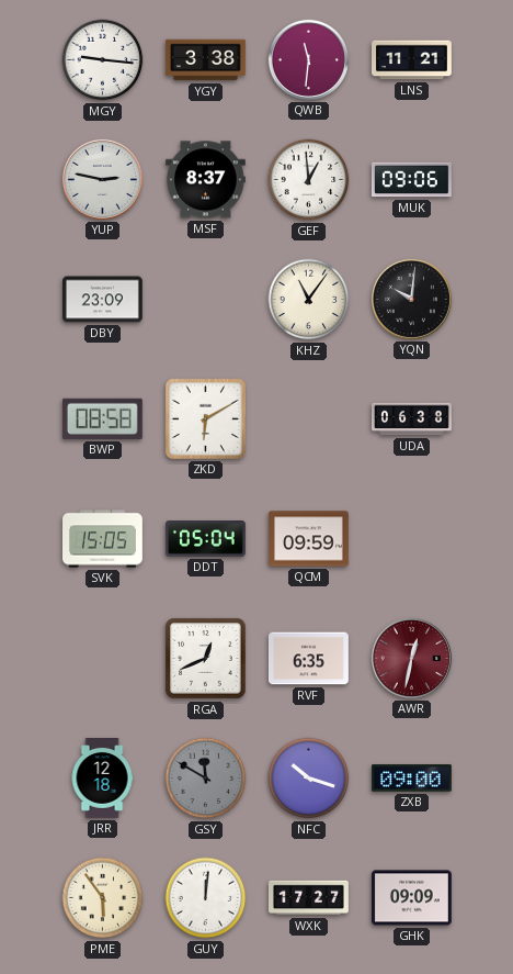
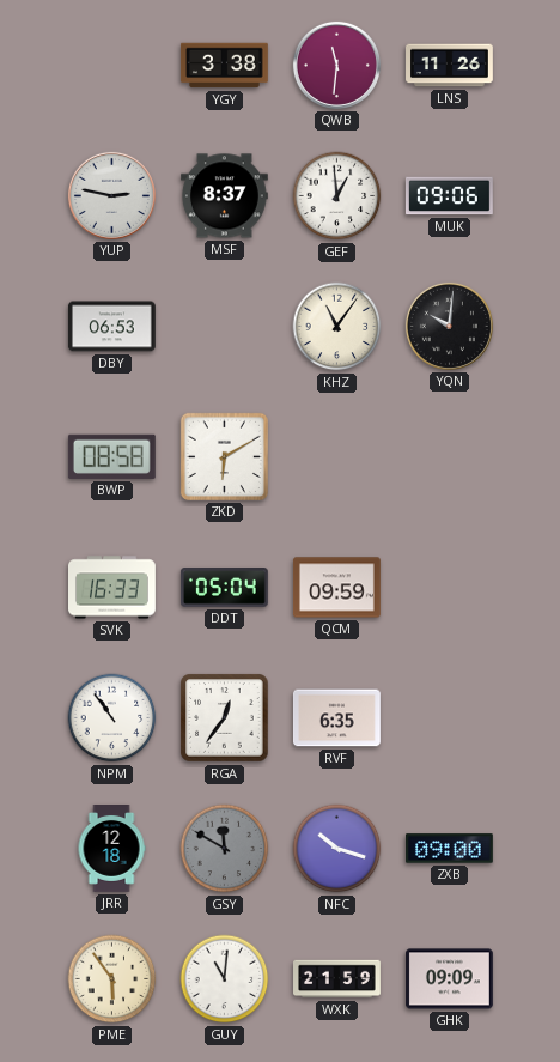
MGY: 9:16 -> none
LNS: 11:21 -> 11:26
DBY: 23:09 -> 06:53
UDA: 06:38 -> none
SVK: 15:05 -> 16:33
NPM: none -> 10:54
RGA: 12:41 -> 12:36
AWR: 12:32 -> none
GUY: 12:01 -> 11:01
WXK: 17:27 -> 21:59
